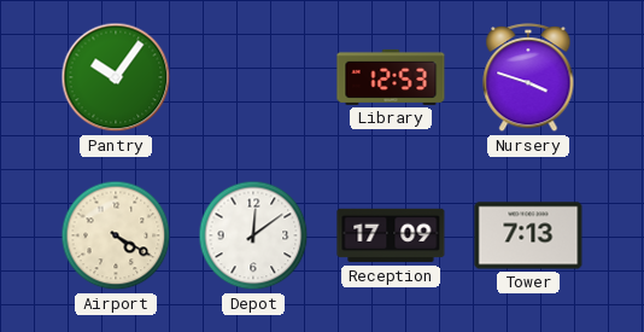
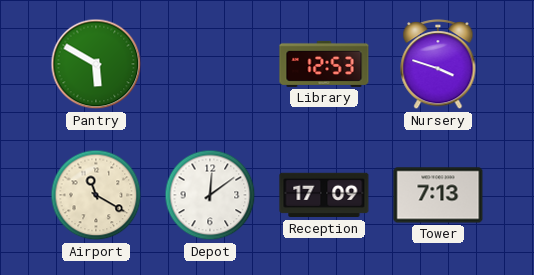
Pantry: 10:06 -> 5:50
Airport: 4:20 -> 11:20
